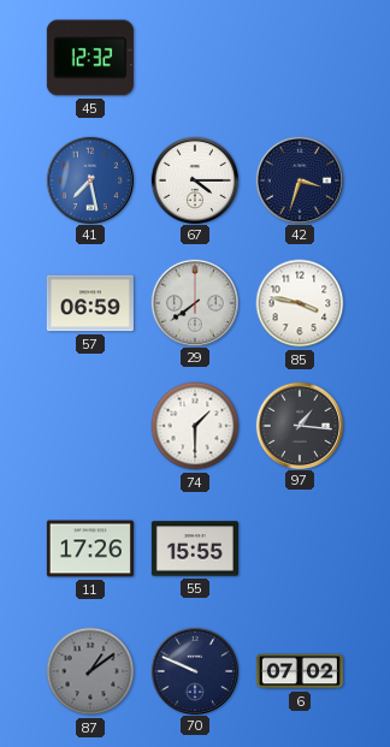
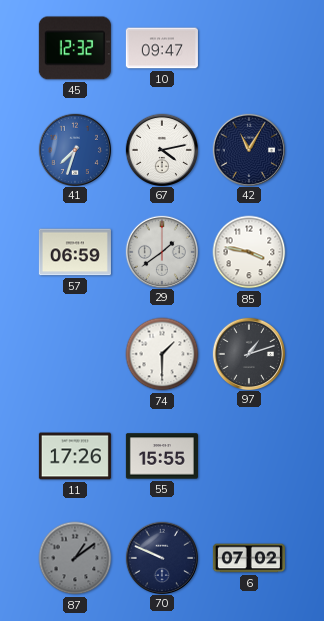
10: none -> 09:47
41: 7:28 -> 7:33
67: 4:15 -> 4:13
42: 3:33 -> 11:05
29: 7:39 -> 1:39
97: 1:16 -> 1:12
